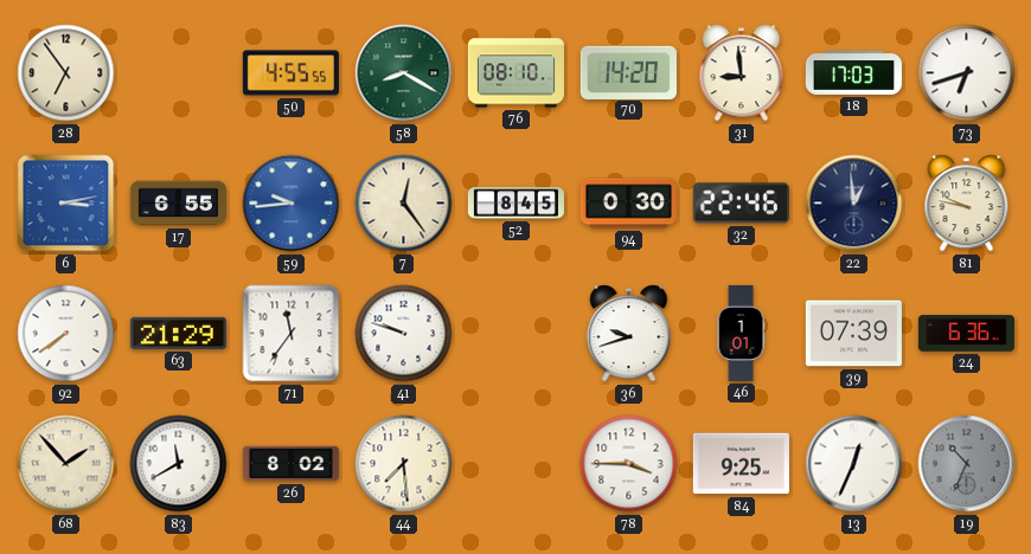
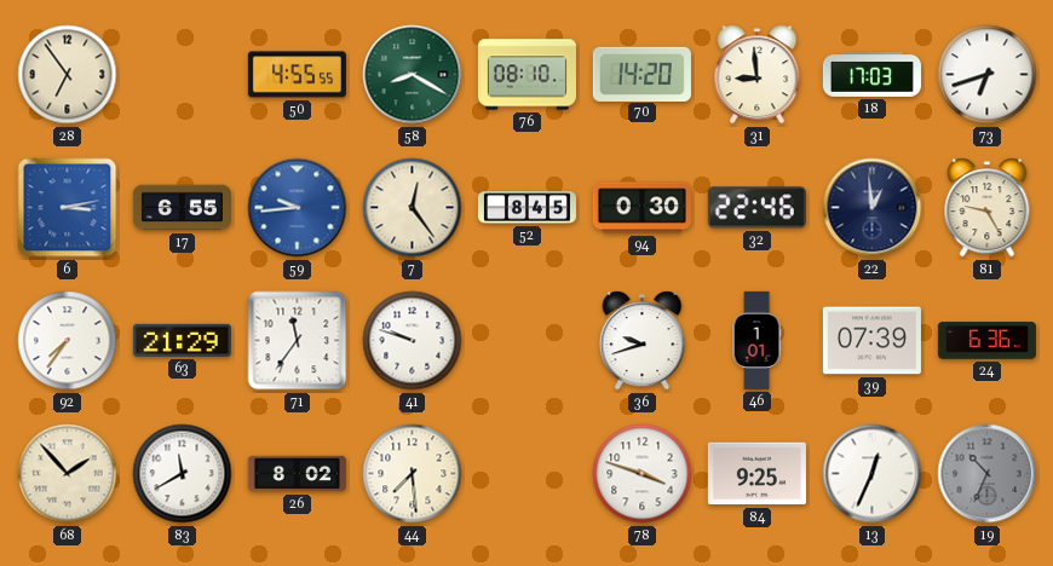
81: 9:47 -> 9:25
92: 7:39 -> 7:36
78: 3:45 -> 3:48
